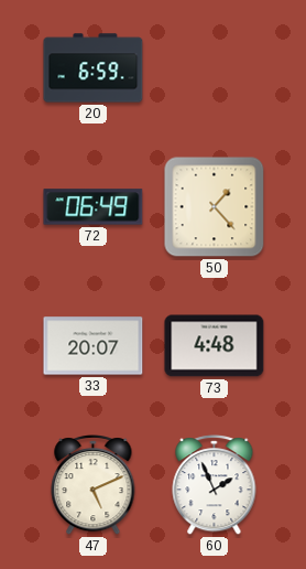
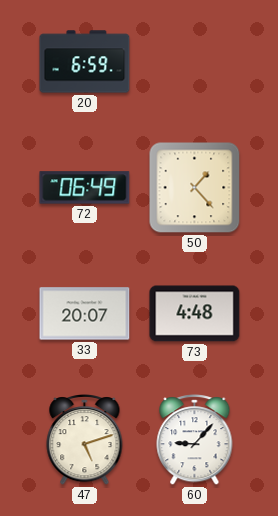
47: 5:11 -> 5:12
60: 1:56 -> 9:07
